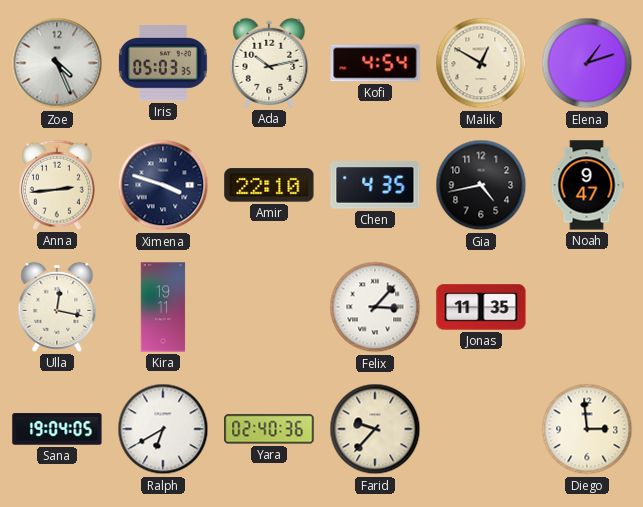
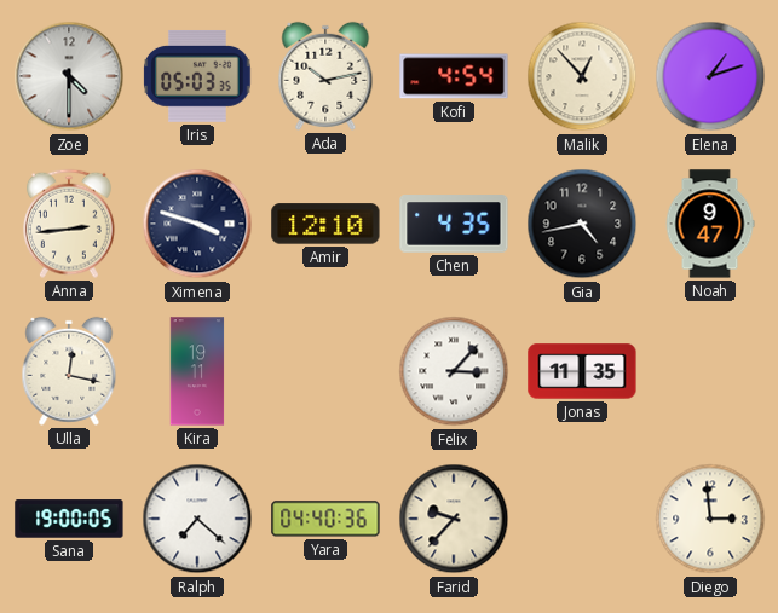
Zoe: 4:26 -> 4:30
Malik: 12:50 -> 12:53
Amir: 22:10 -> 12:10
Sana: 19:04 -> 19:00
Ralph: 6:40 -> 7:22
Yara: 02:40 -> 04:40
